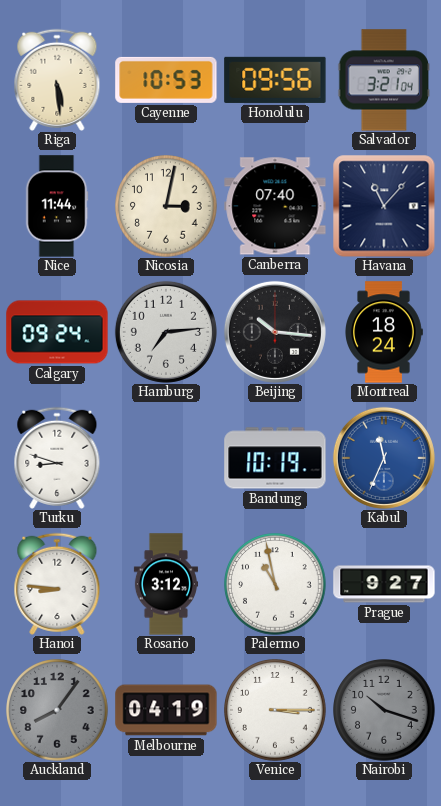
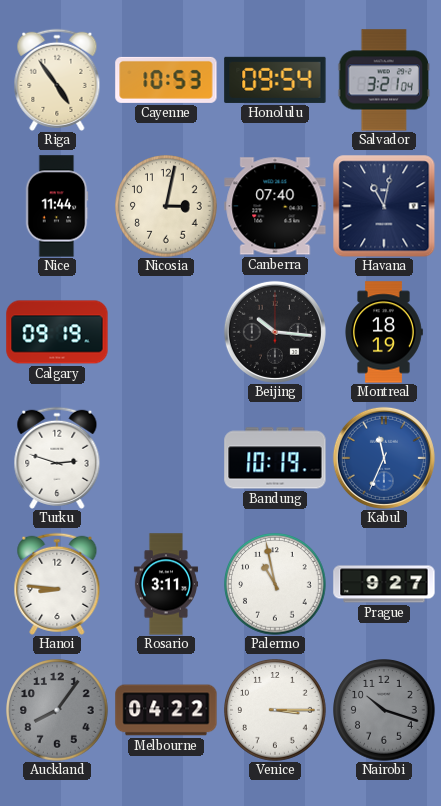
Riga: 5:29 -> 4:54
Honolulu: 09:56 -> 09:54
Havana: 11:07 -> 11:02
Calgary: 09:24 -> 09:19
Hamburg: 7:14 -> none
Montreal: 18:24 -> 18:19
Turku: 8:48 -> 2:48
Rosario: 3:12 -> 3:11
Melbourne: 04:19 -> 04:22
